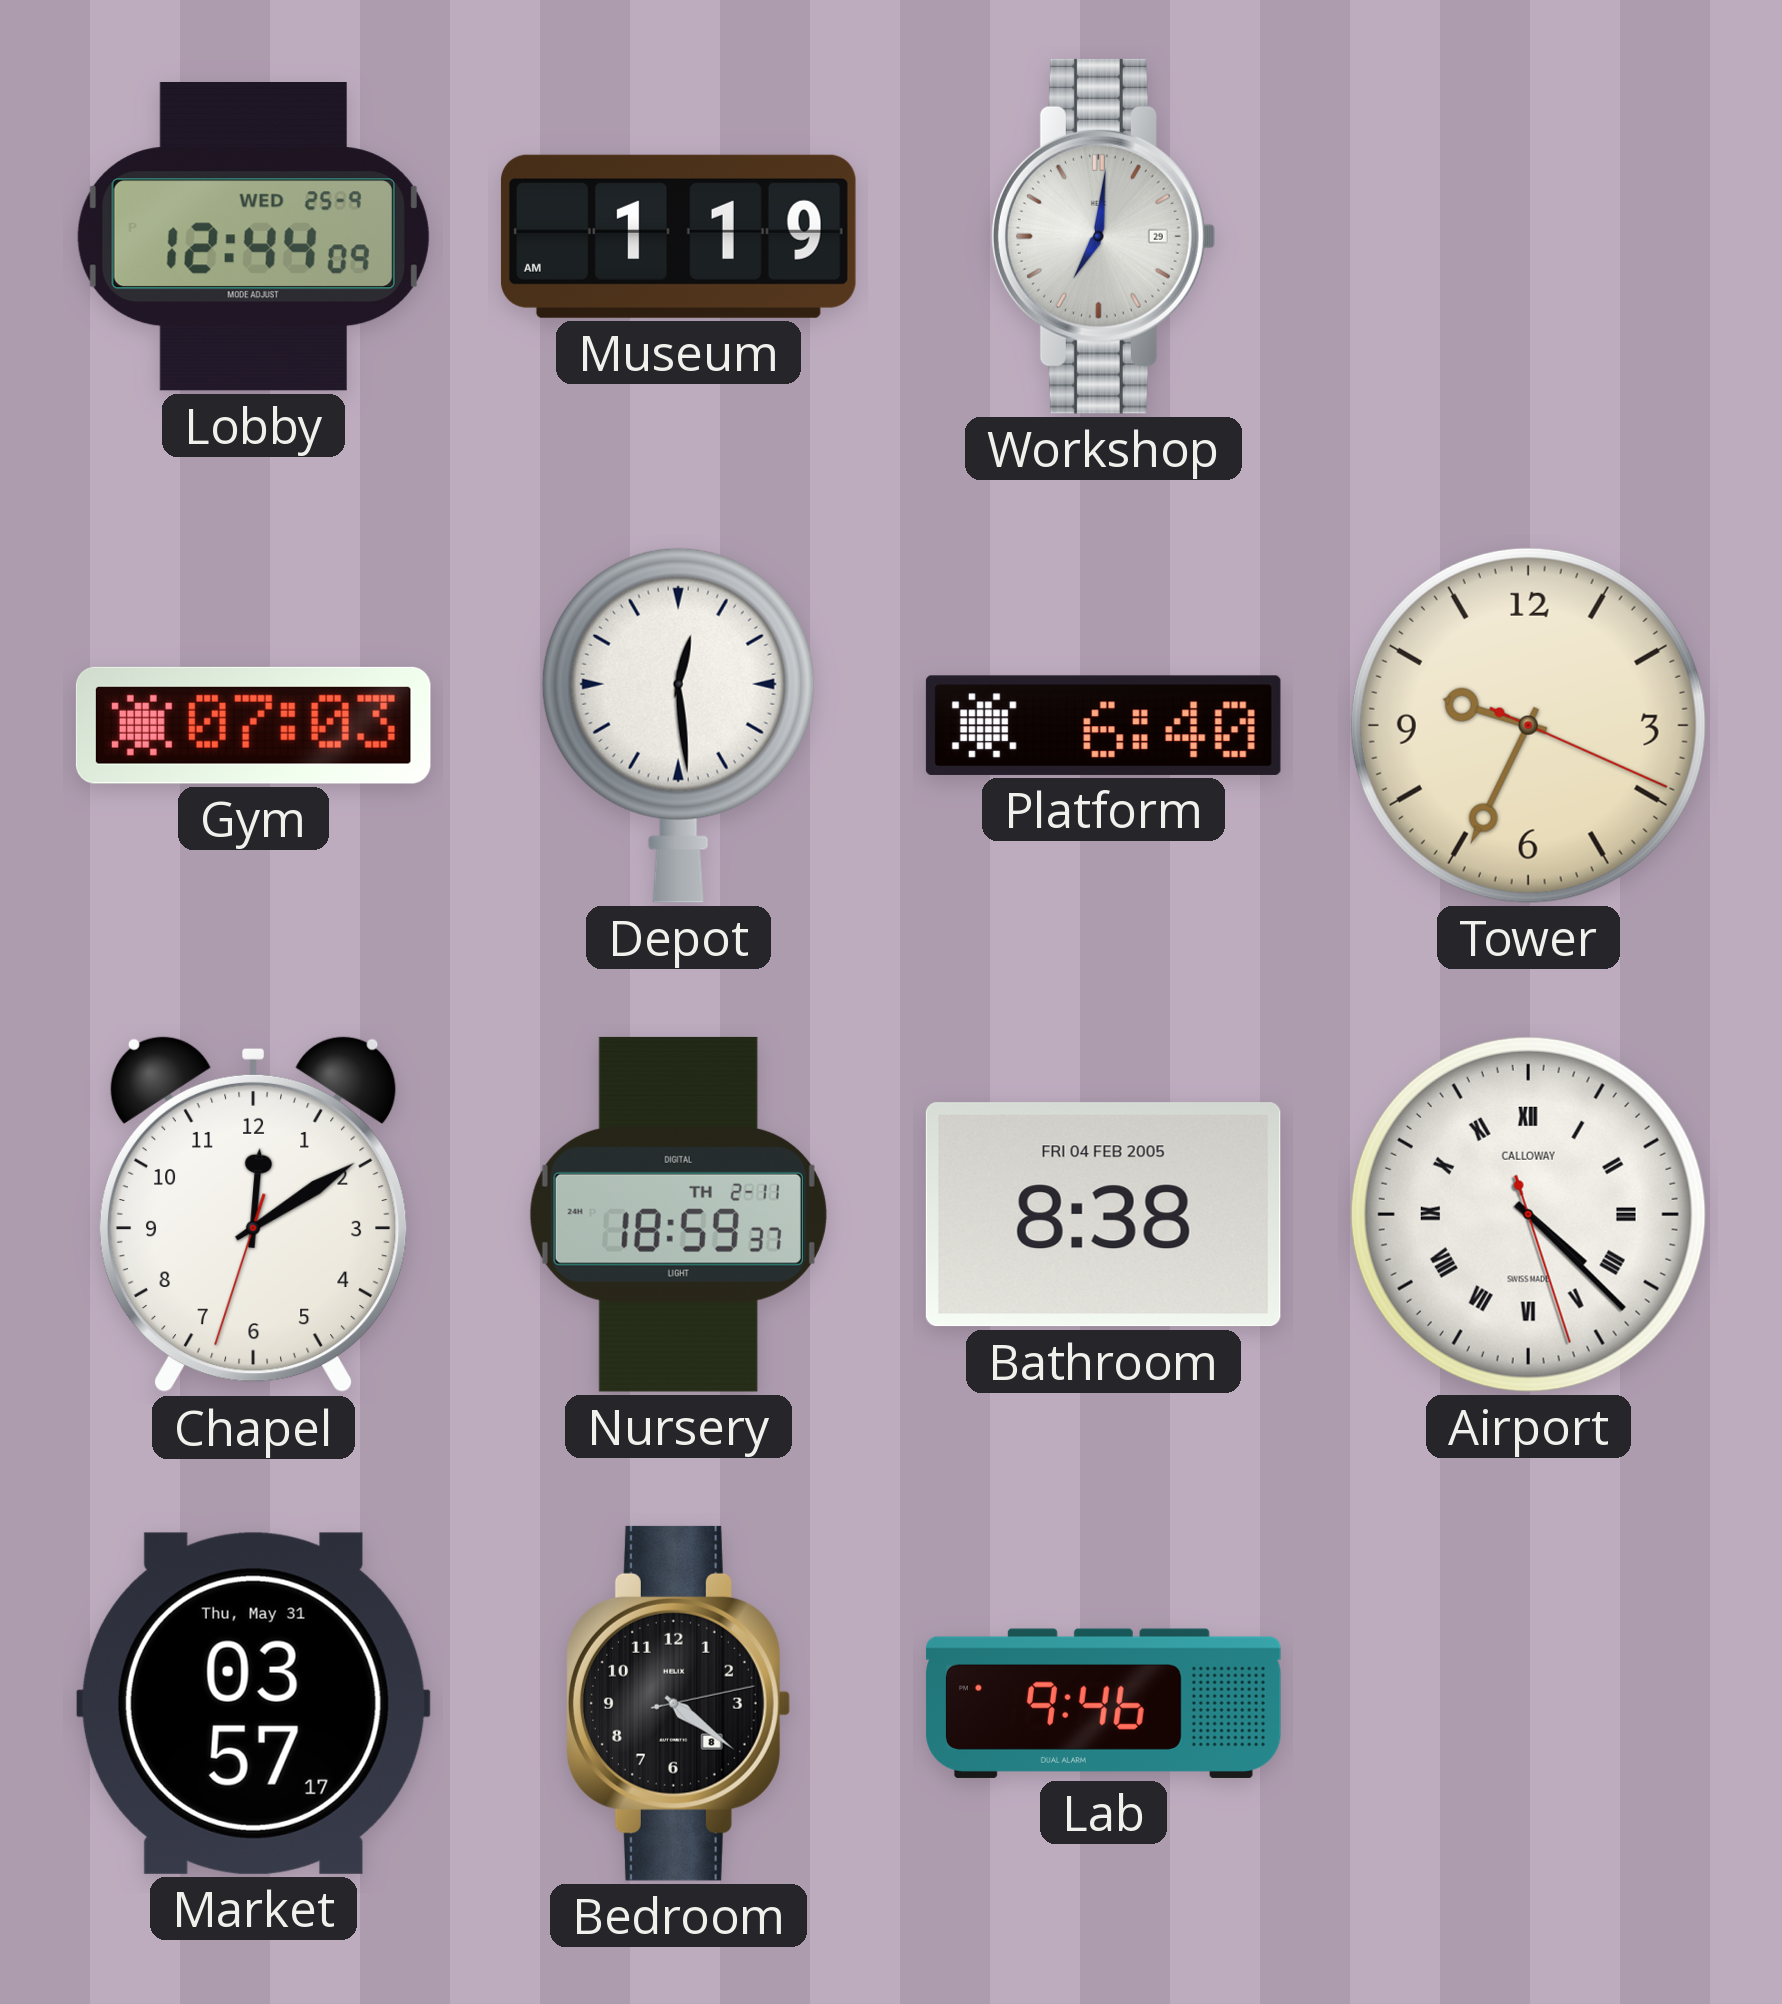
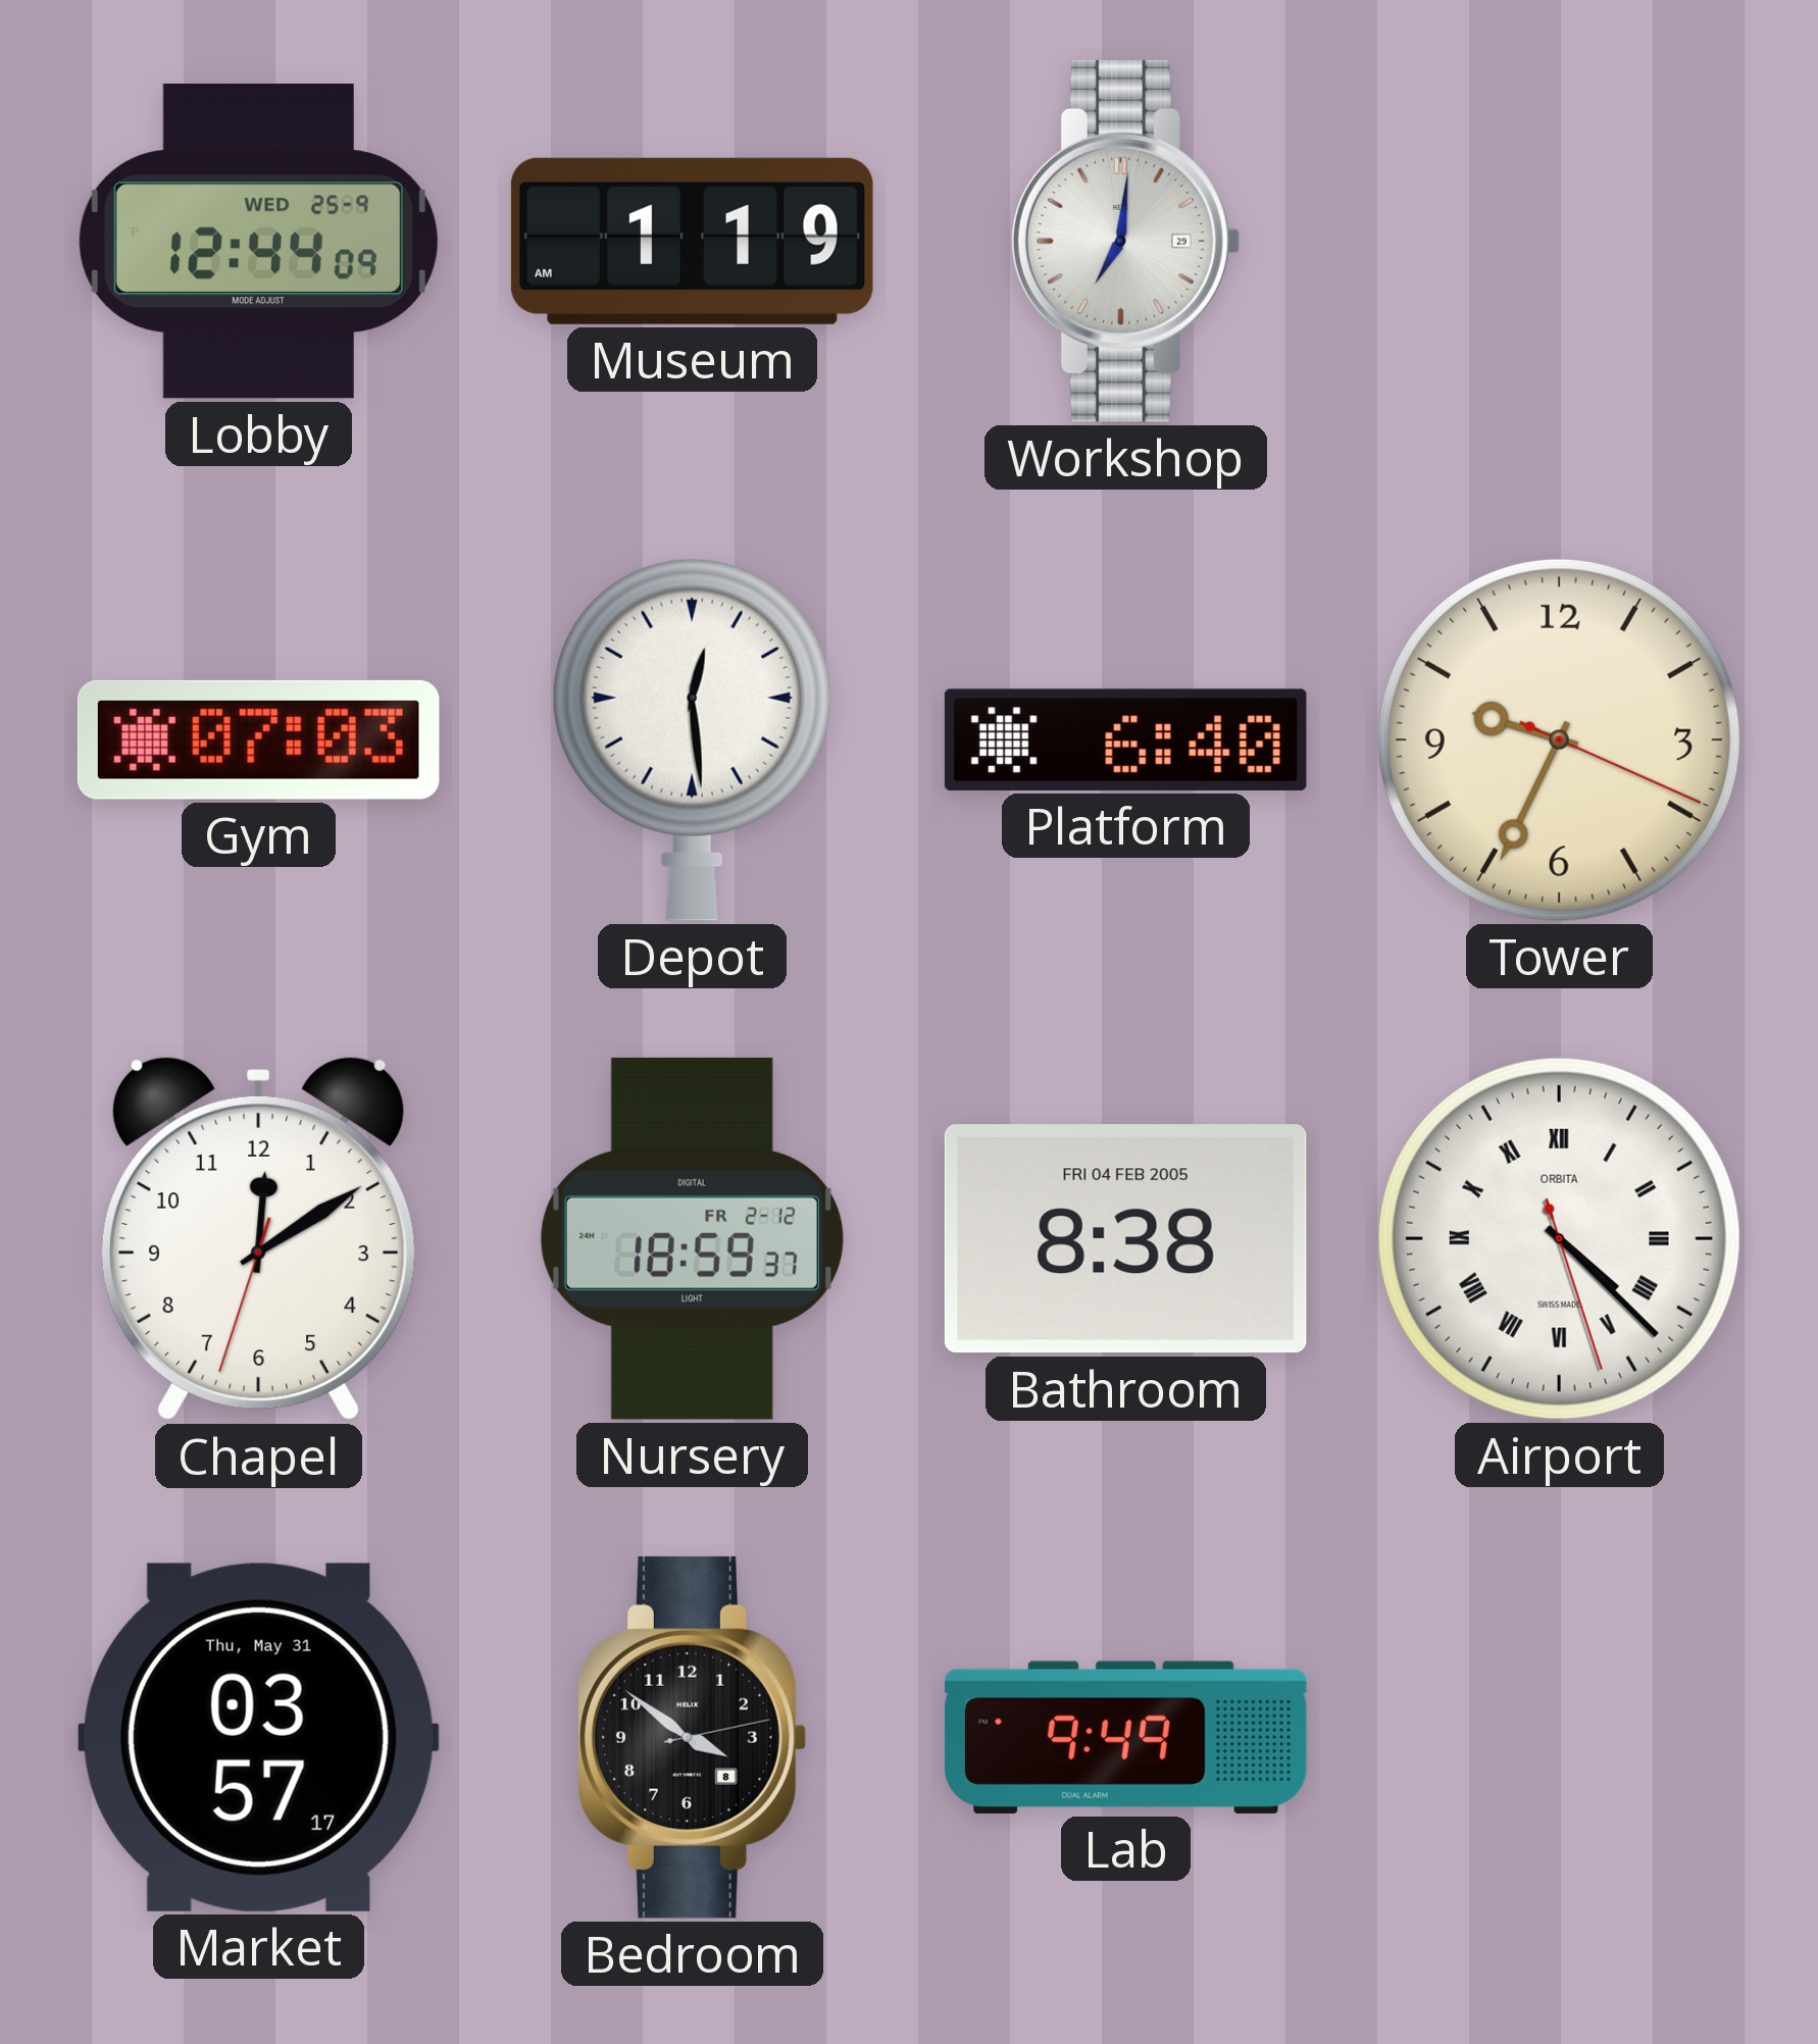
Nursery date: TH 2-11 -> FR 2-12
Airport brand: CALLOWAY -> ORBITA
Bedroom: 4:21 -> 3:51
Lab: 9:46 -> 9:49
